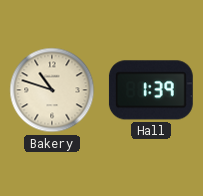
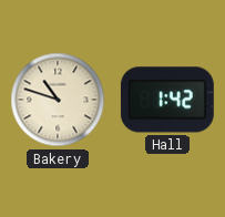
Hall: 1:39 -> 1:42
